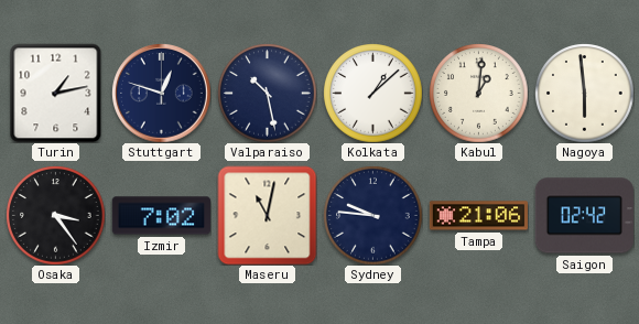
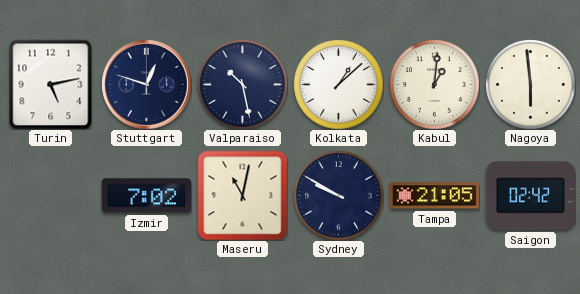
Turin: 1:13 -> 5:13
Osaka: 3:24 -> none
Sydney: 9:46 -> 9:50
Tampa: 21:06 -> 21:05
